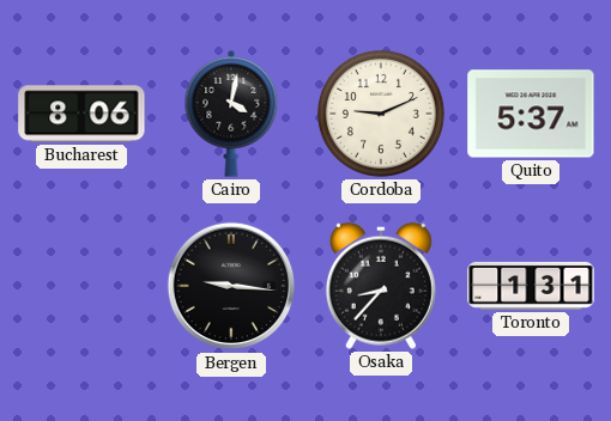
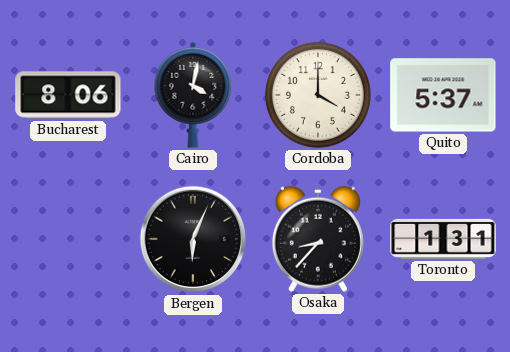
Cordoba: 9:11 -> 4:00
Bergen: 9:16 -> 6:04
